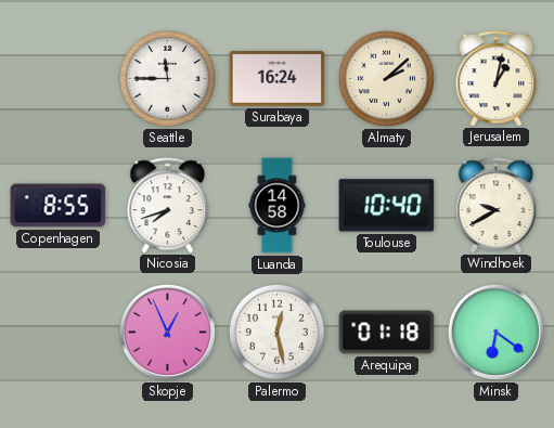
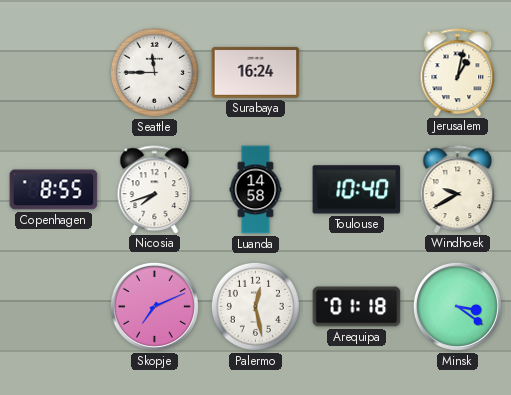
Almaty: 2:08 -> none
Skopje: 12:56 -> 7:11
Minsk: 6:21 -> 3:21
